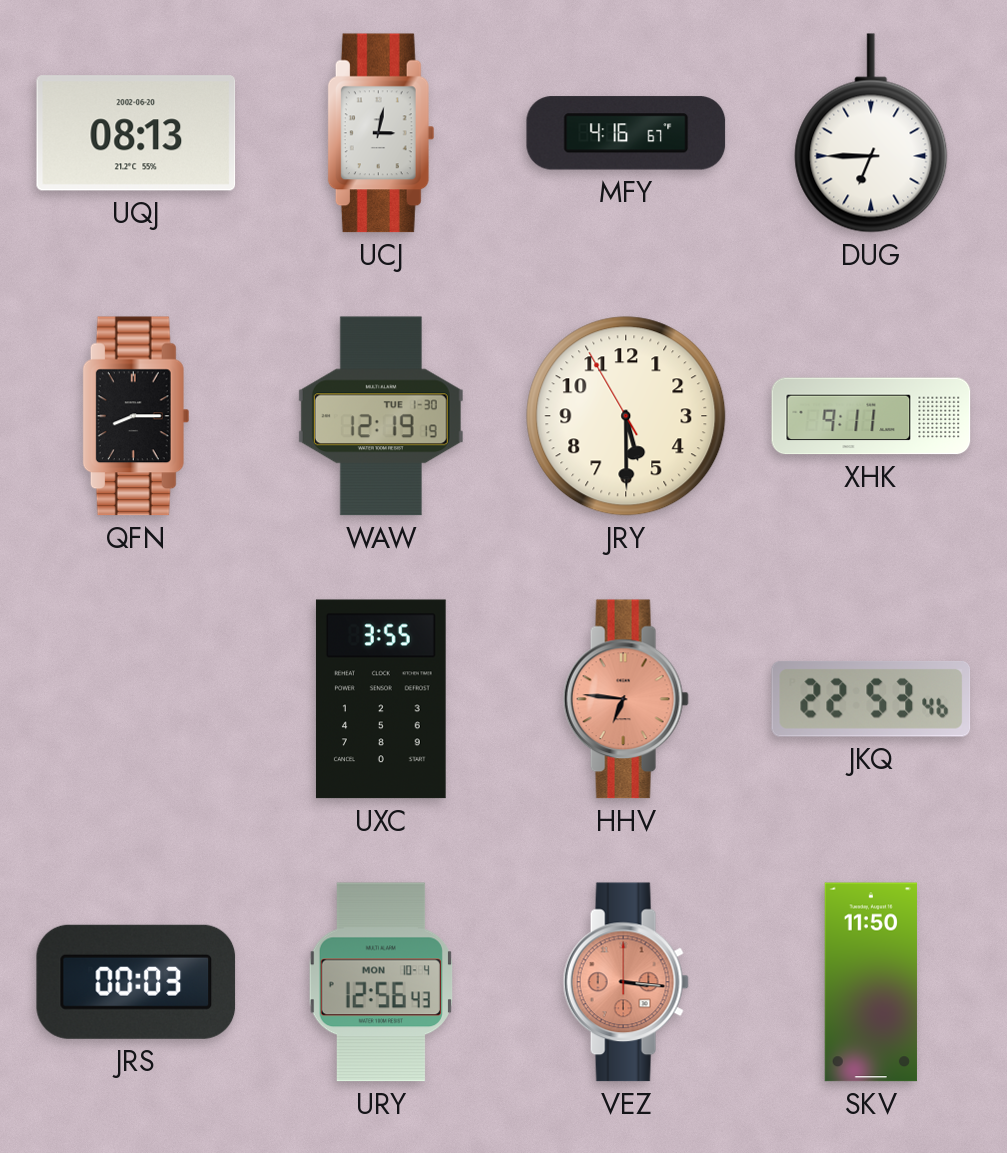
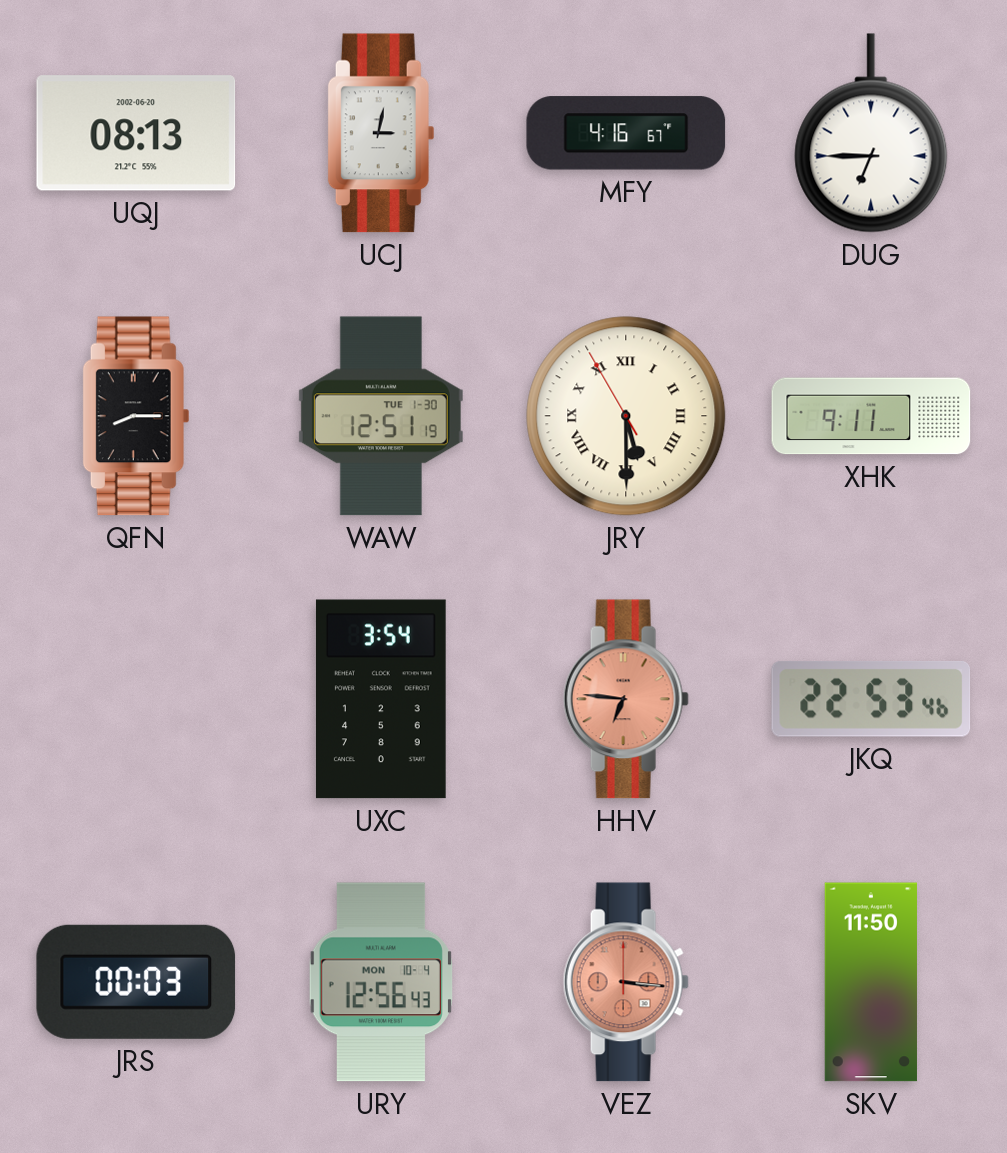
WAW: 12:19 -> 12:51
JRY numerals: Arabic -> Roman
UXC: 3:55 -> 3:54
